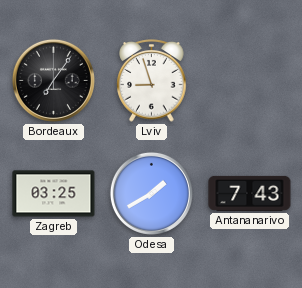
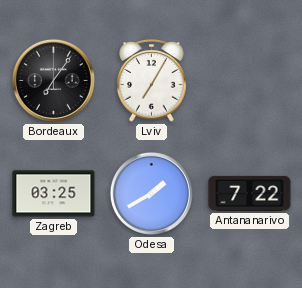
Lviv: 8:57 -> 7:05
Antananarivo: 7:43 -> 7:22
